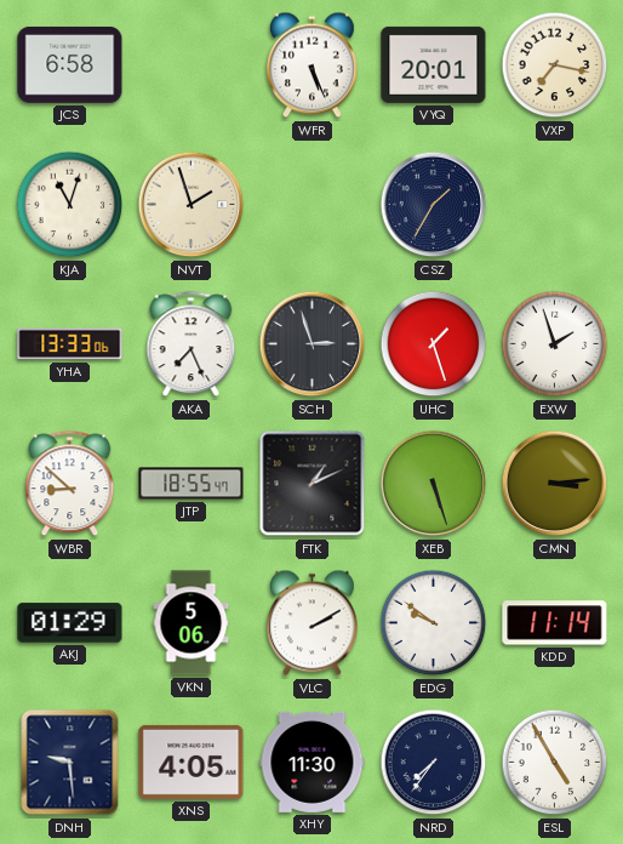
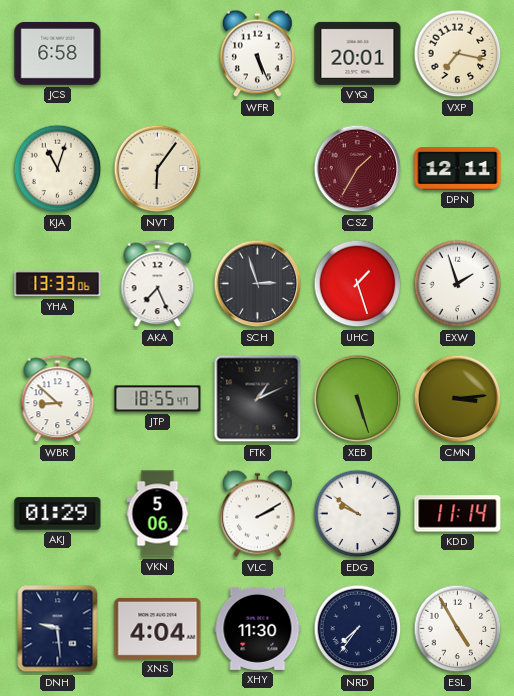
NVT: 1:57 -> 6:06
CSZ dial: navy -> burgundy
DPN: none -> 12:11
XNS: 4:05 -> 4:04
